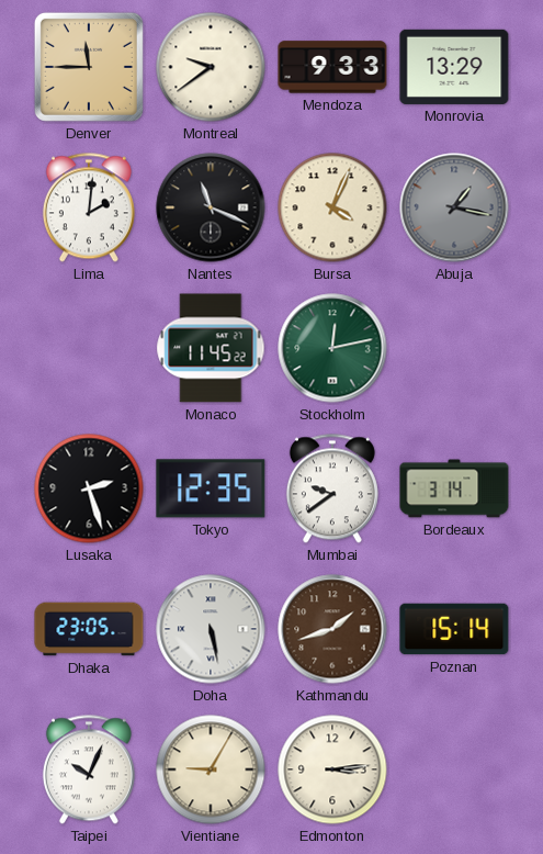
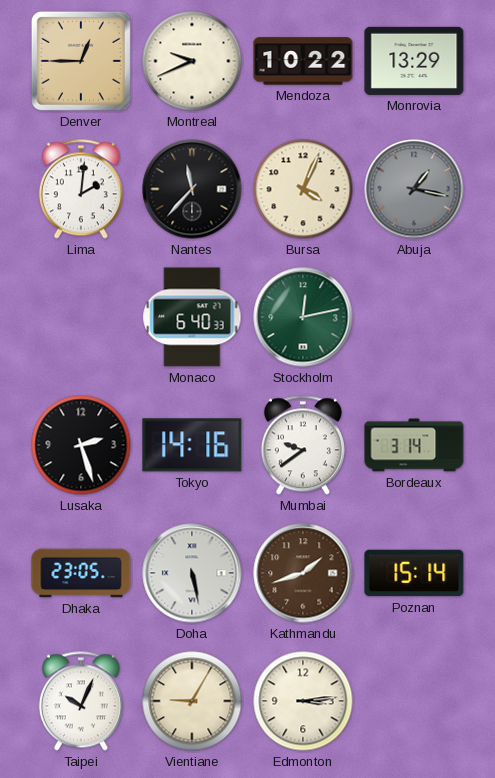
Denver: 11:45 -> 12:45
Montreal: 9:39 -> 9:41
Mendoza: 9:33 -> 10:22
Nantes: 11:19 -> 11:37
Monaco: 11:45 -> 6:40
Tokyo: 12:35 -> 14:16
